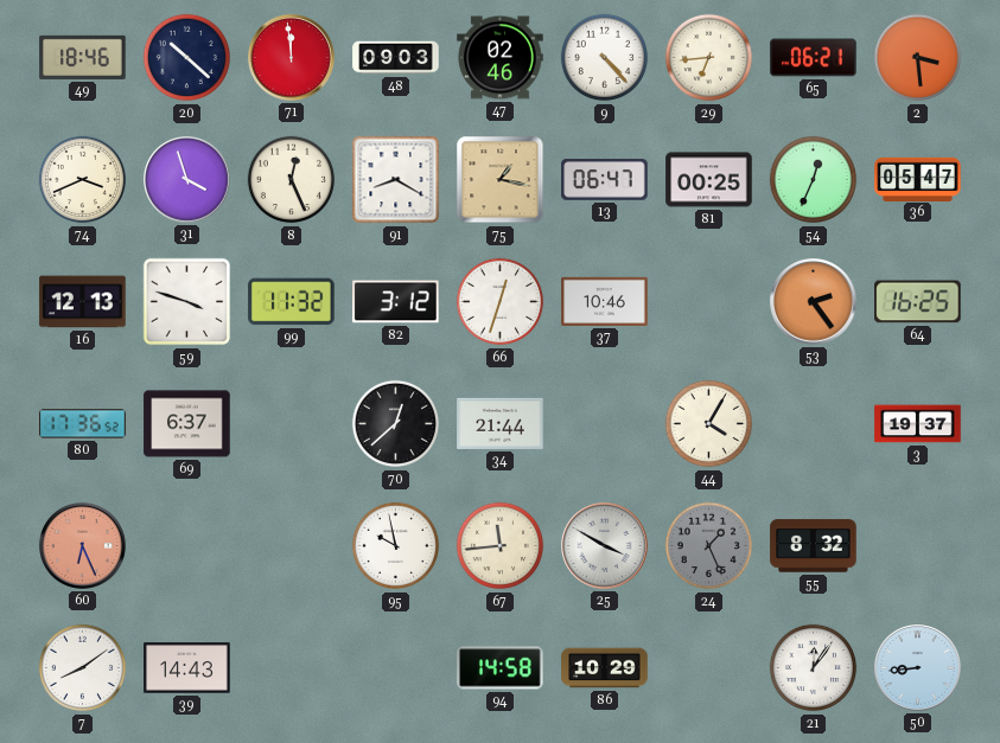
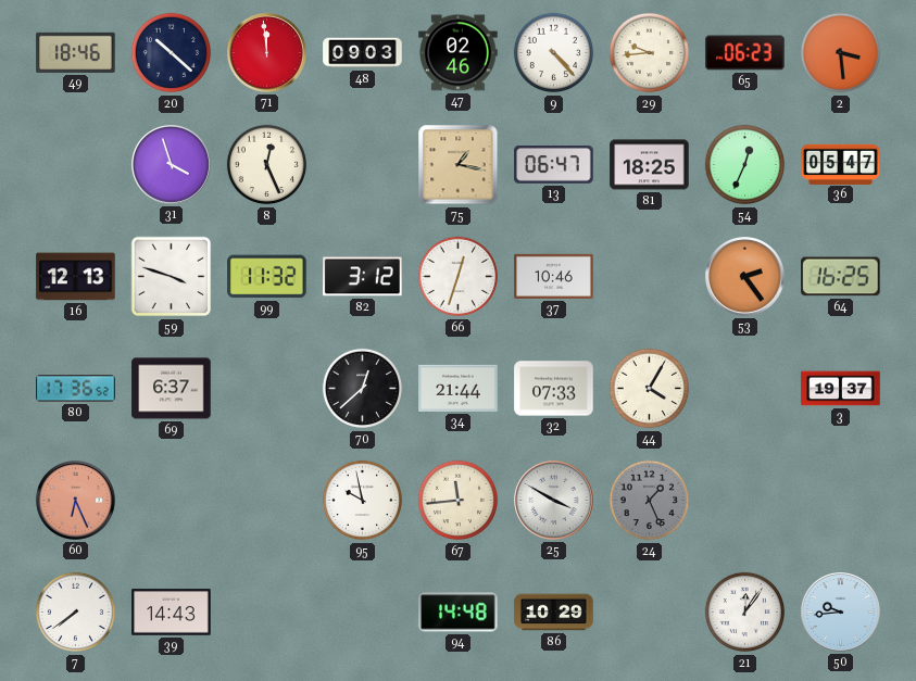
29: 6:44 -> 9:44
65: 06:21 -> 06:23
74: 3:41 -> none
91: 8:20 -> none
81: 00:25 -> 18:25
32: none -> 07:33
55: 8:32 -> none
7: 8:09 -> 7:39
94: 14:58 -> 14:48
50: 8:44 -> 9:44
